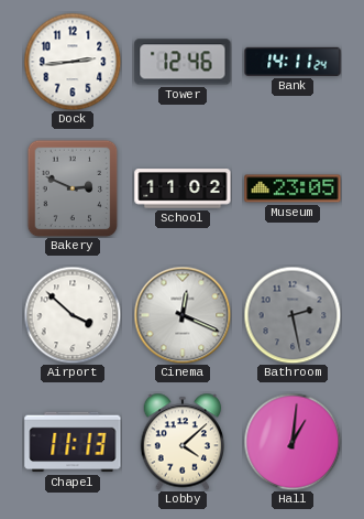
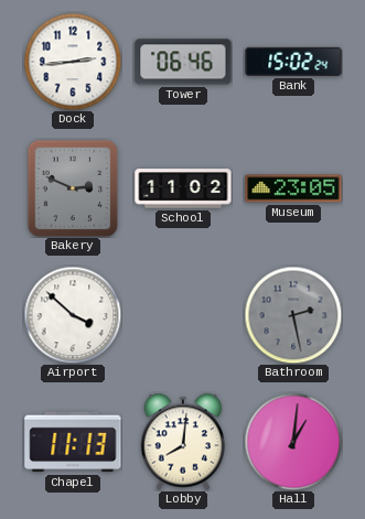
Tower: 12:46 -> 06:46
Bank: 14:11 -> 15:02
Cinema: 12:19 -> none
Lobby: 4:08 -> 8:01
